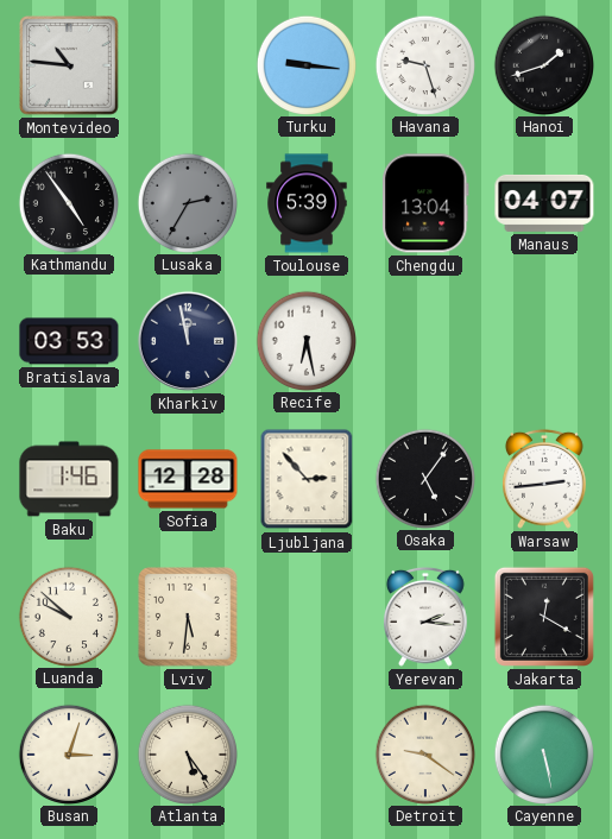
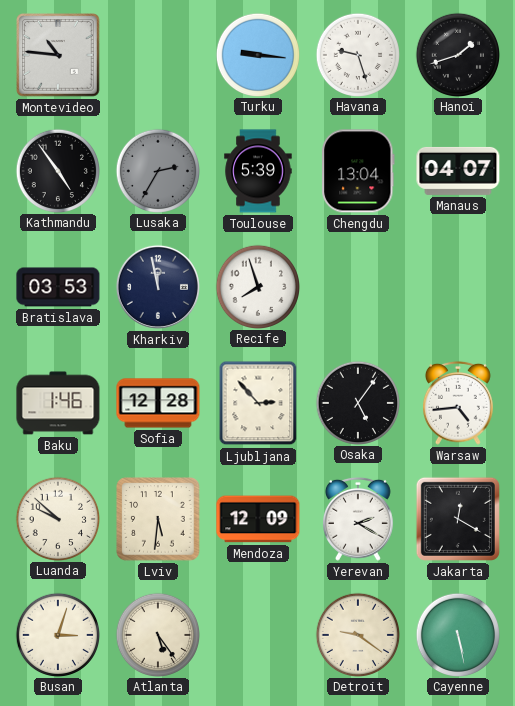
Recife: 6:28 -> 7:57
Warsaw: 2:44 -> 4:44
Mendoza: none -> 12:09
Yerevan: 2:16 -> 2:20
